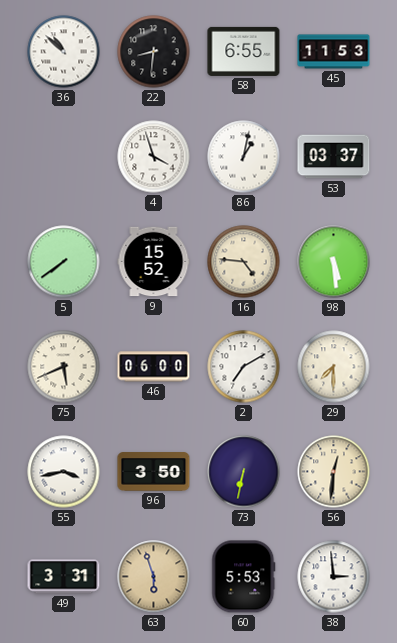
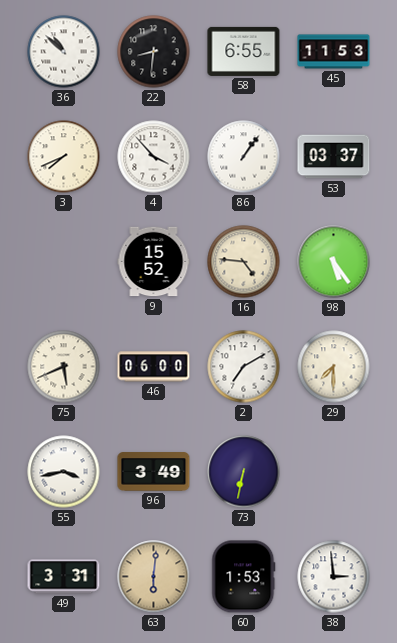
3: none -> 7:41
4: 3:57 -> 3:53
86: 1:02 -> 1:06
5: 7:39 -> none
98: 5:29 -> 5:24
96: 3:50 -> 3:49
56: 12:31 -> none
63: 5:57 -> 6:01
60: 5:53 -> 1:53
